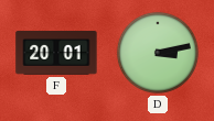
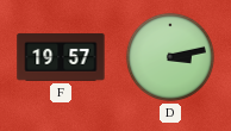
F: 20:01 -> 19:57
